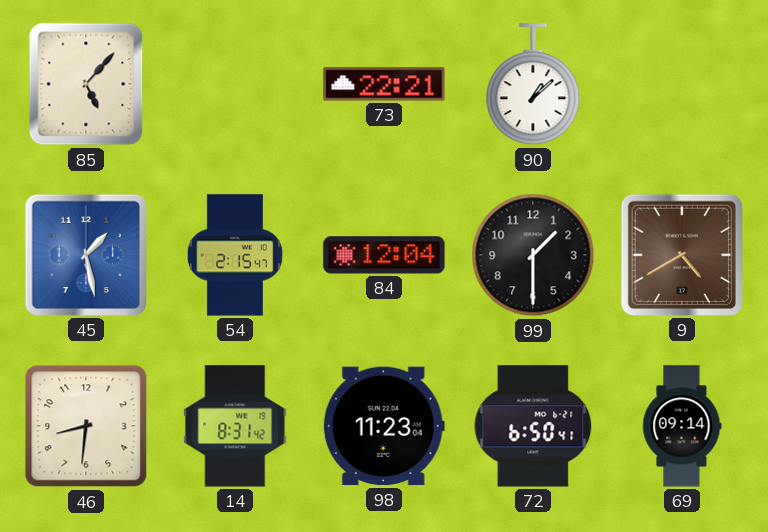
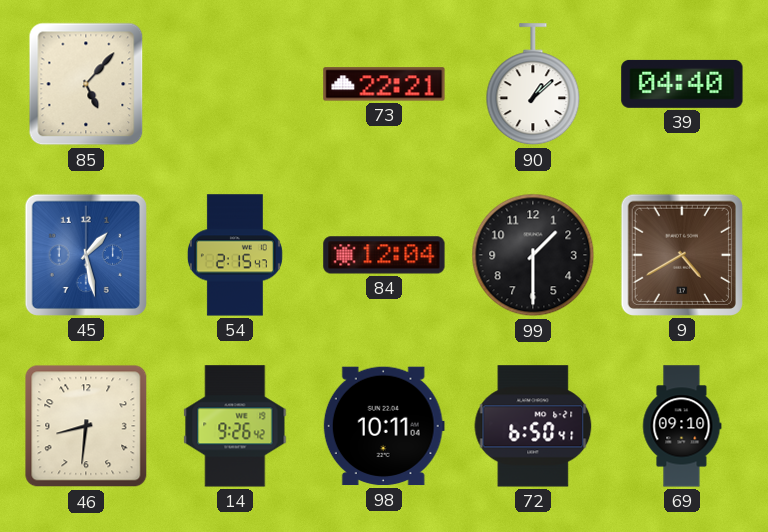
39: none -> 04:40
14: 8:31 -> 9:26
98: 11:23 -> 10:11
69: 09:14 -> 09:10
